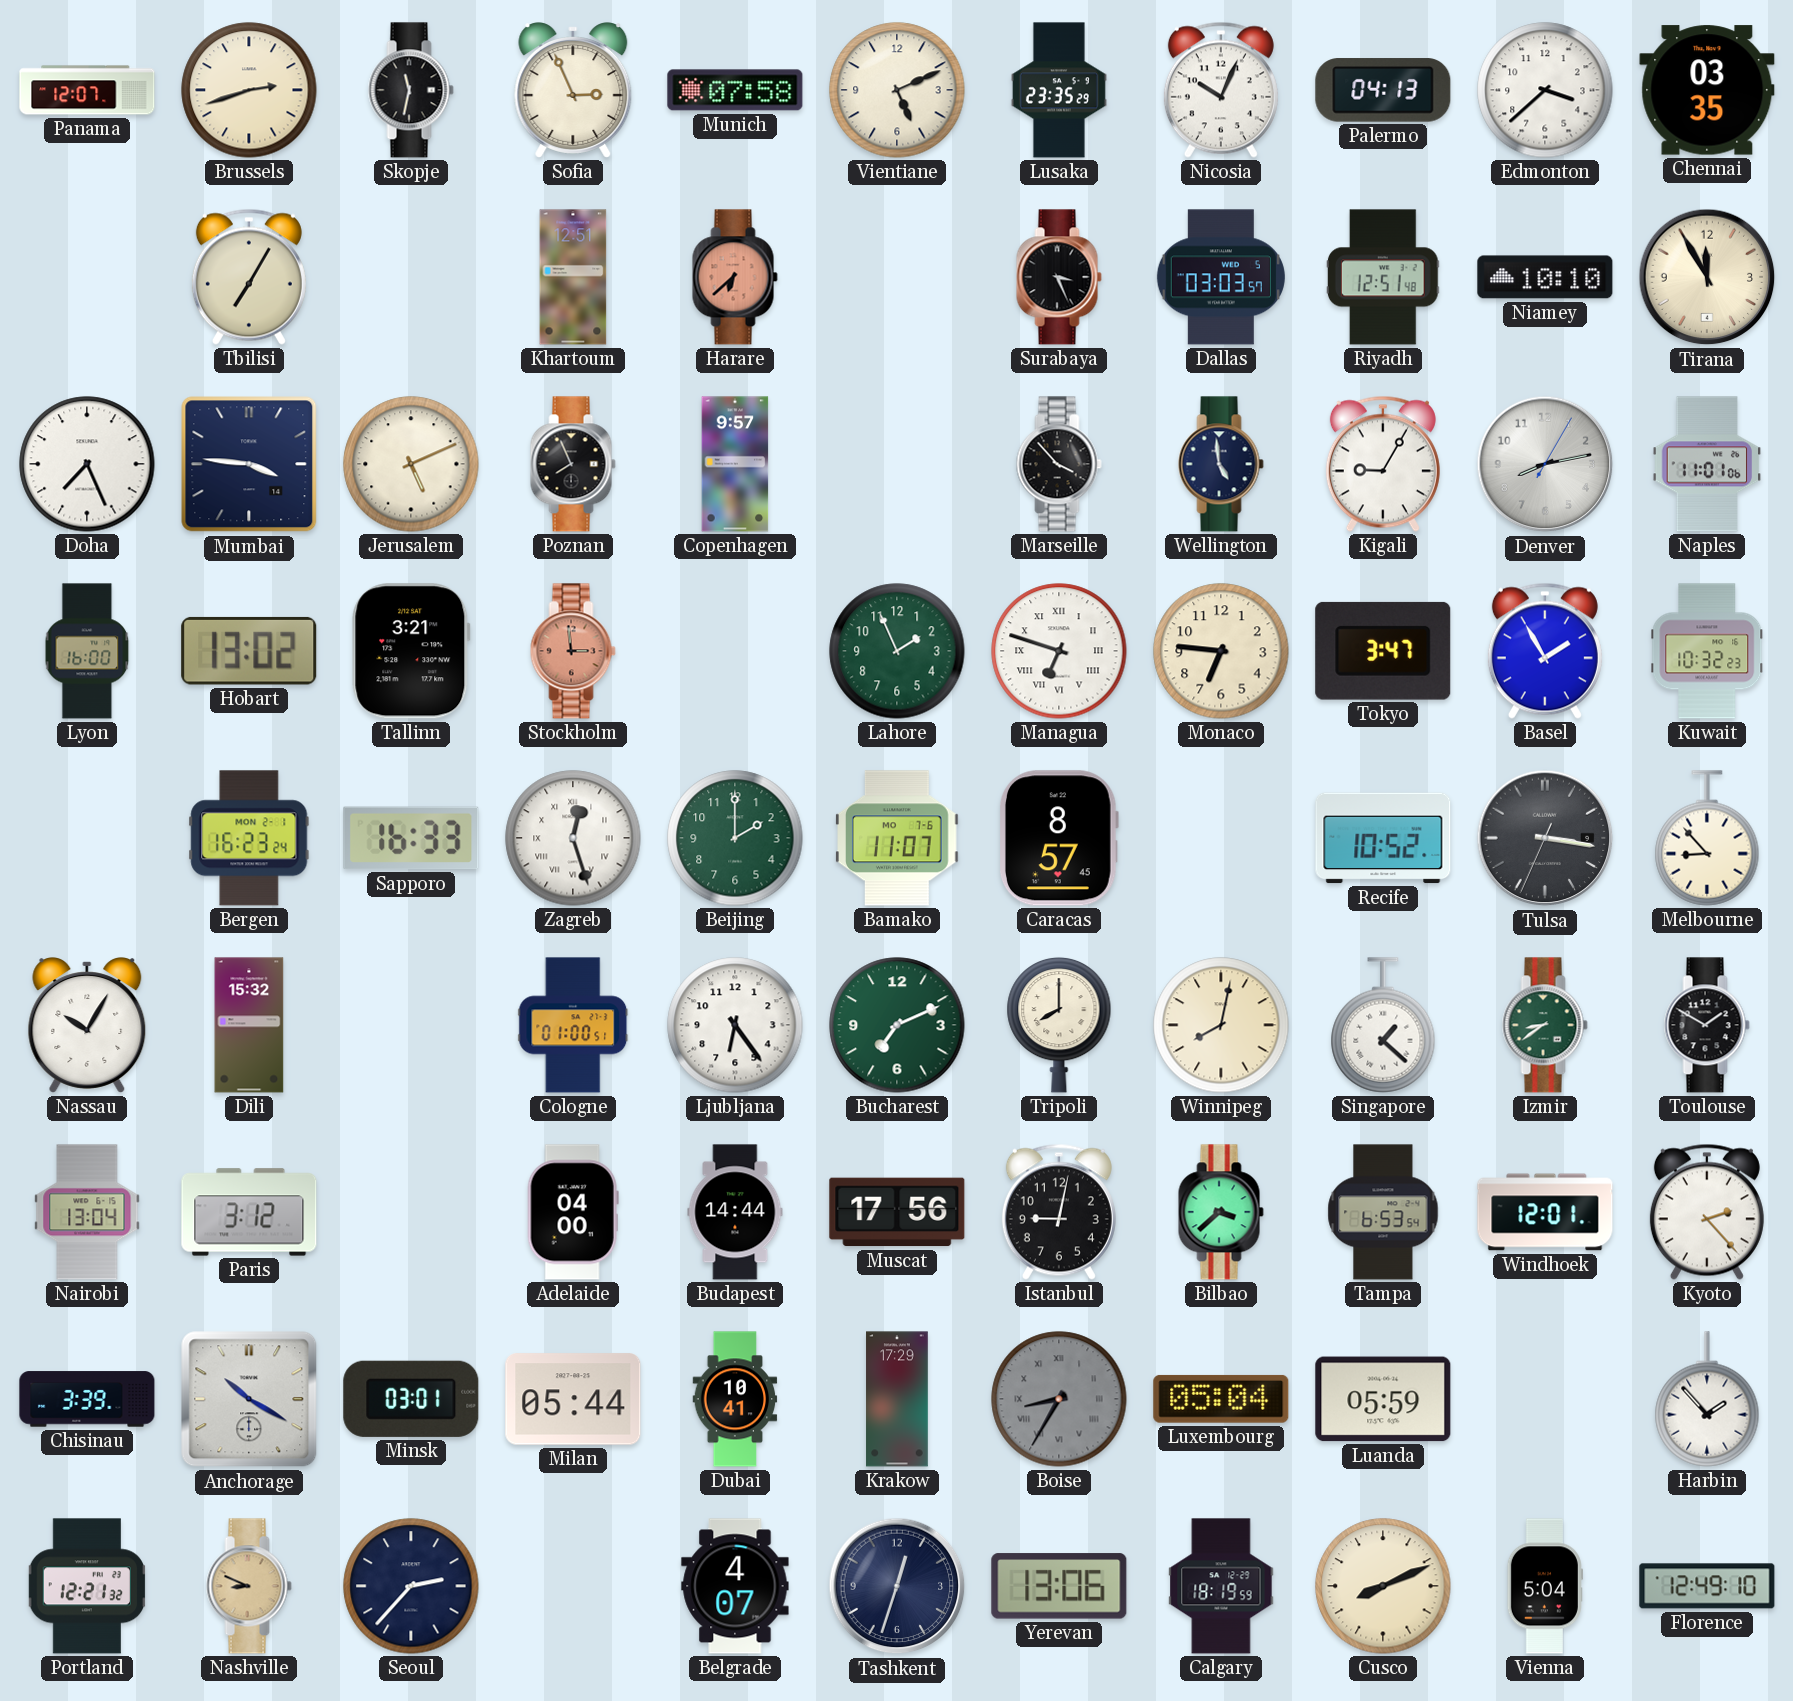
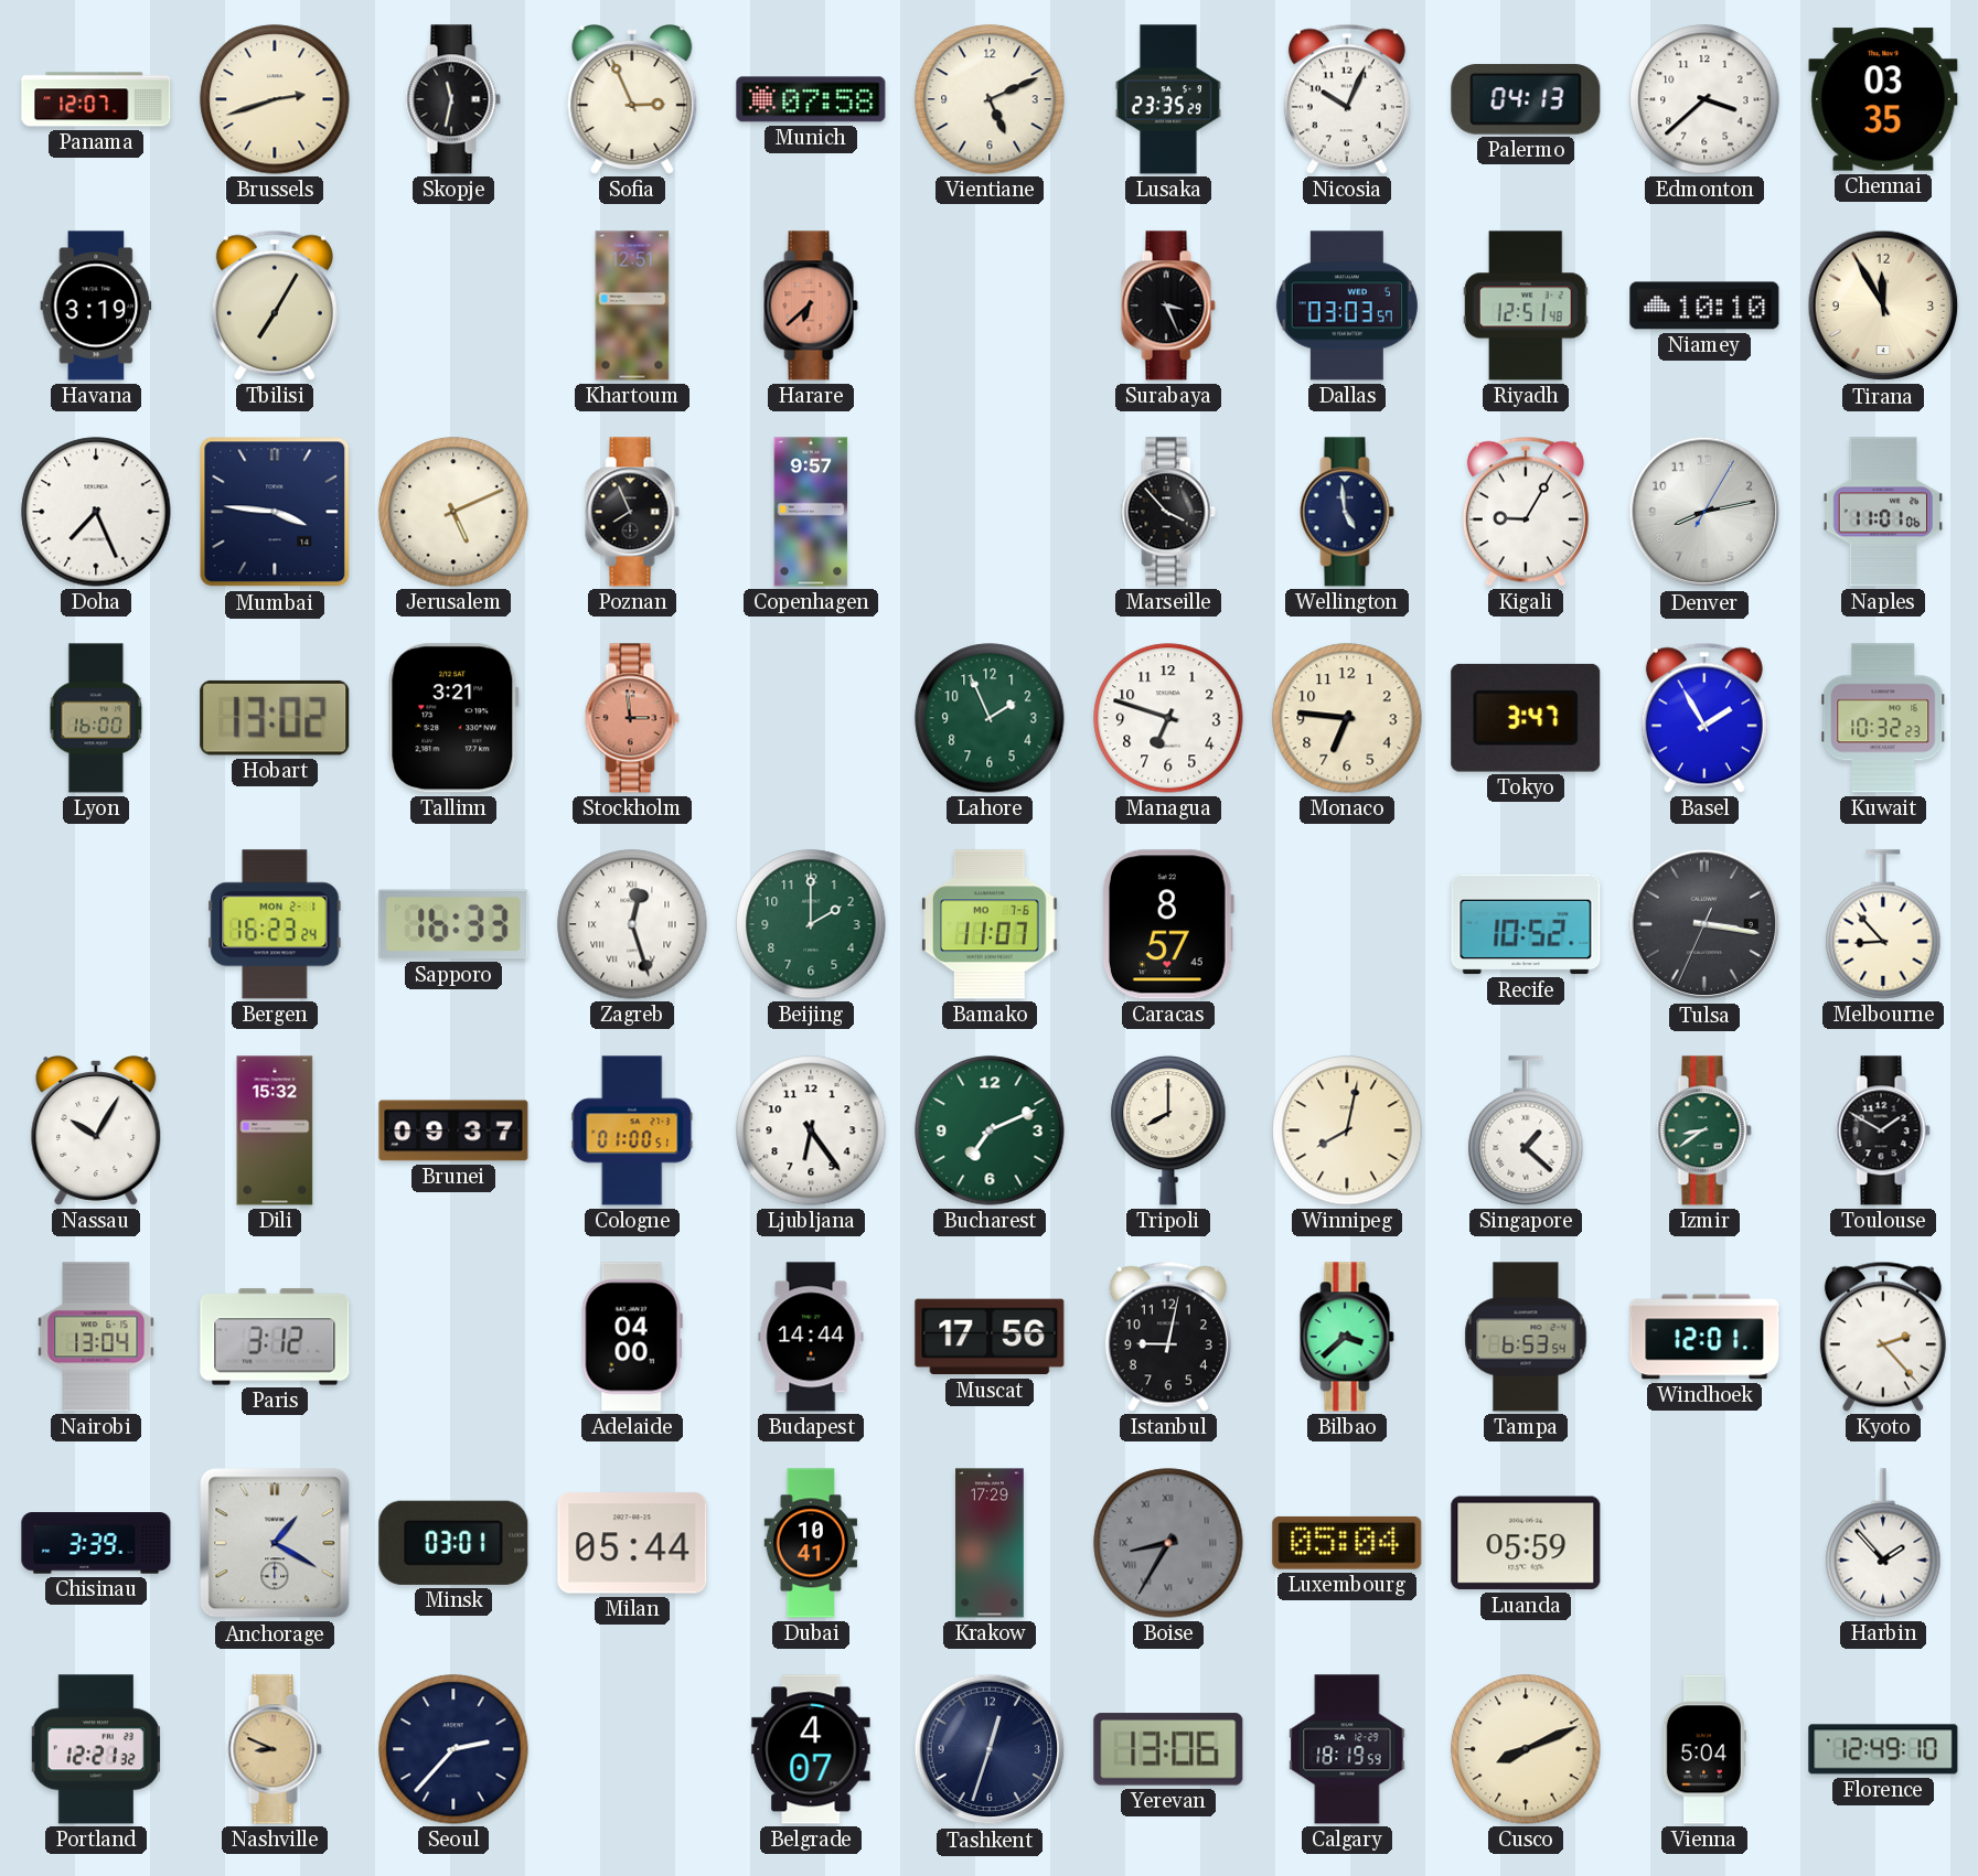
Havana: none -> 3:19
Managua numerals: Roman -> Arabic
Brunei: none -> 09:37
Anchorage: 10:20 -> 1:20
